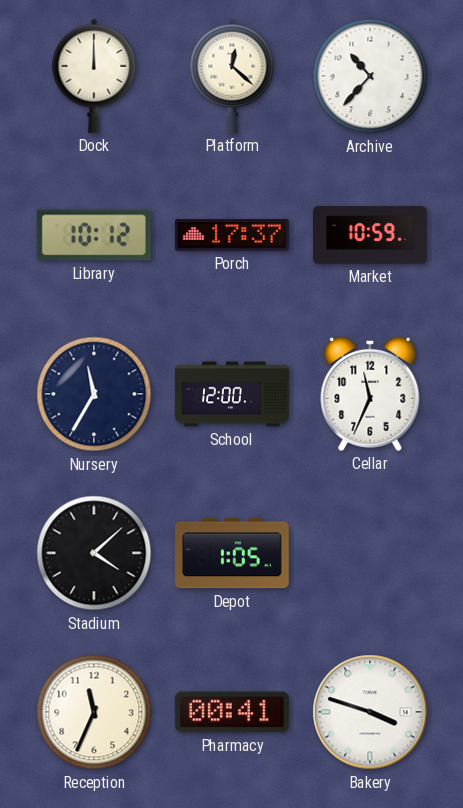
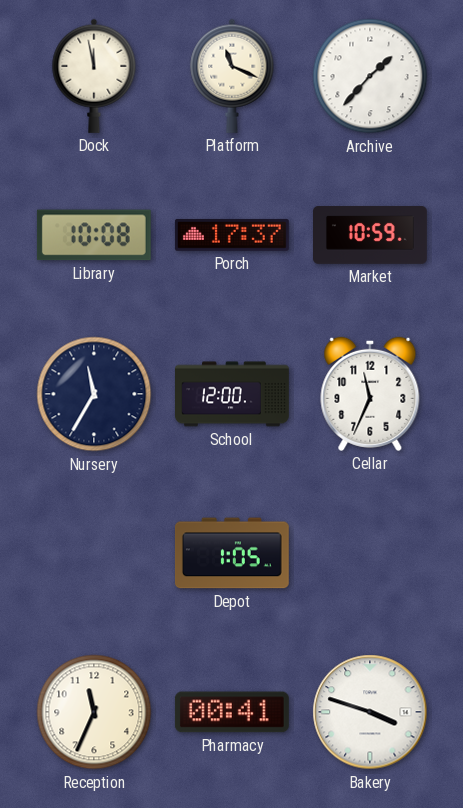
Dock: 12:00 -> 11:58
Platform: 12:22 -> 11:19
Archive: 10:37 -> 1:37
Library: 10:12 -> 10:08
Stadium: 4:08 -> none
